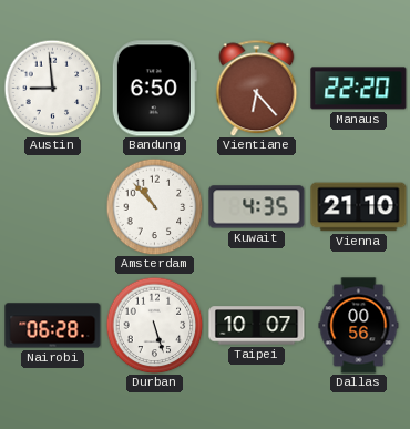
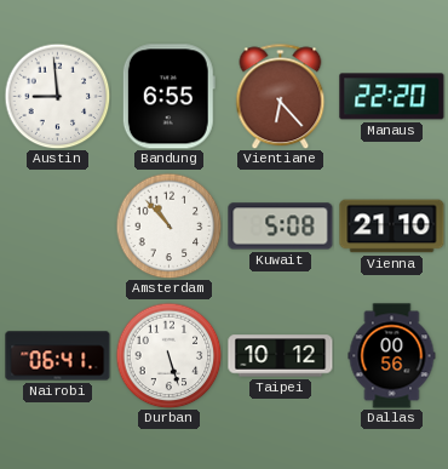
Bandung: 6:50 -> 6:55
Kuwait: 4:35 -> 5:08
Nairobi: 06:28 -> 06:41
Taipei: 10:07 -> 10:12
